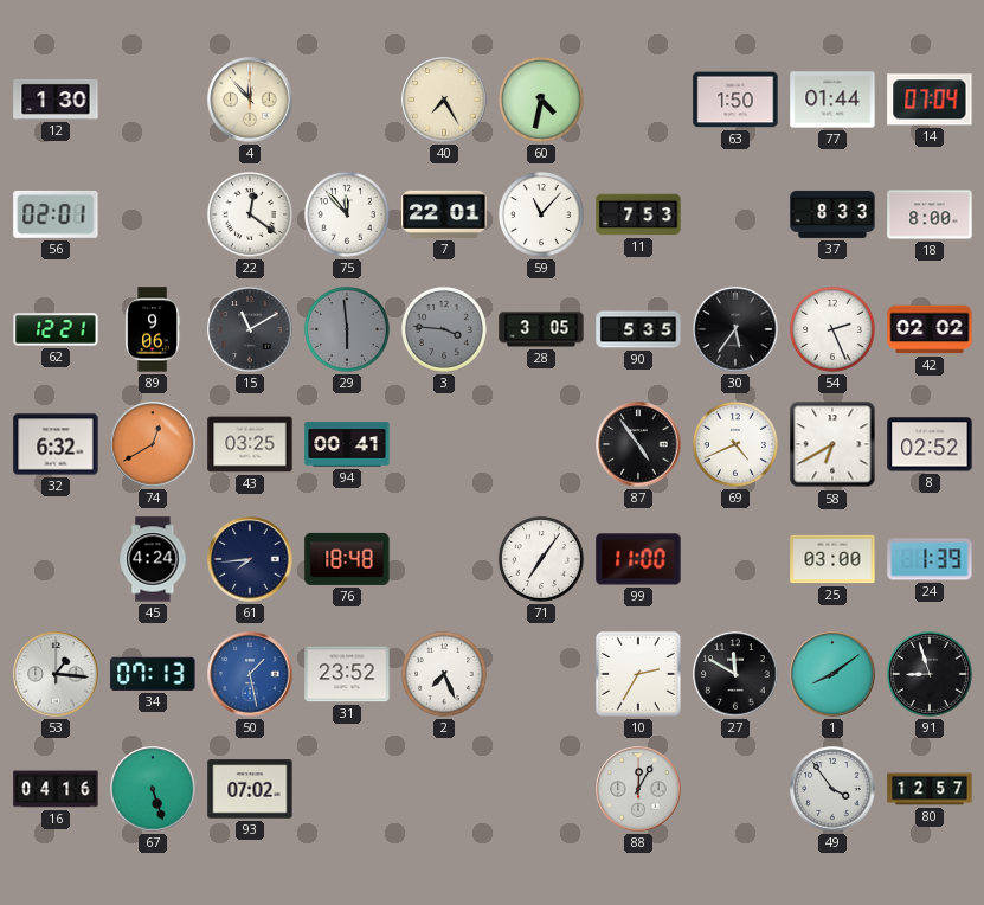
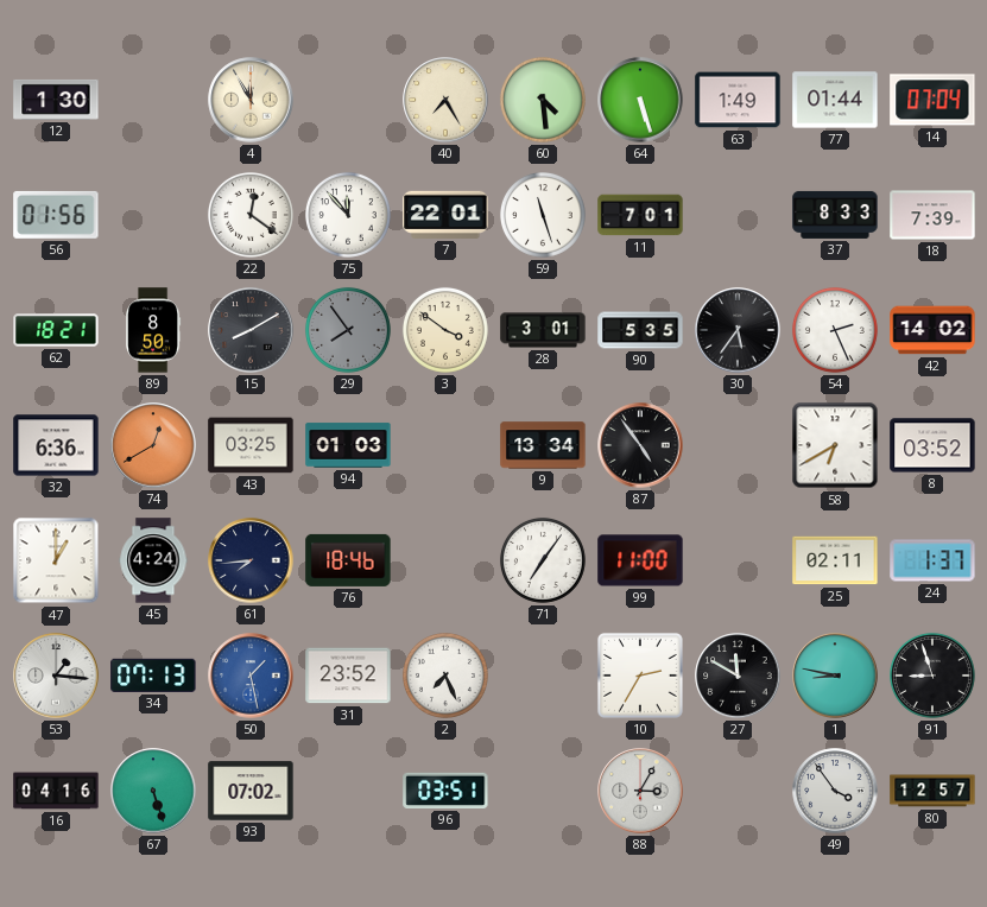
4: 11:53 -> 11:55
60: 4:32 -> 4:29
64: none -> 5:27
63: 1:50 -> 1:49
56: 02:01 -> 01:56
59: 11:07 -> 11:27
11: 7:53 -> 7:01
18: 8:00 -> 7:39
62: 12:21 -> 18:21
89: 9:06 -> 8:50
15: 11:10 -> 8:10
29: 5:59 -> 7:54
3: 3:46 -> 3:51
3 dial: grey -> cream
28: 3:05 -> 3:01
42: 02:02 -> 14:02
32: 6:32 -> 6:36
94: 00:41 -> 01:03
9: none -> 13:34
69: 4:41 -> none
8: 02:52 -> 03:52
47: none -> 1:00
76: 18:48 -> 18:46
25: 03:00 -> 02:11
24: 1:39 -> 1:37
1: 8:09 -> 8:47
96: none -> 03:51
88: 12:05 -> 3:05
